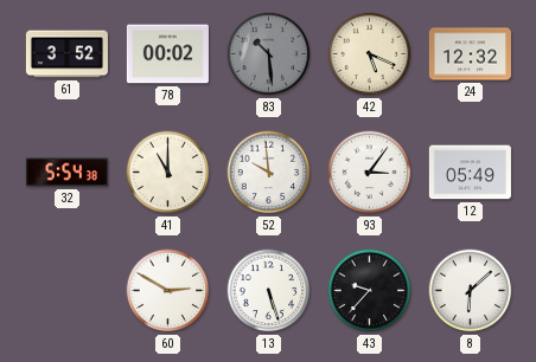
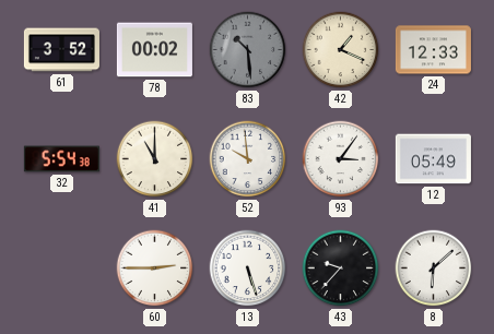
42: 5:19 -> 1:19
24: 12:32 -> 12:33
60: 2:50 -> 2:45
